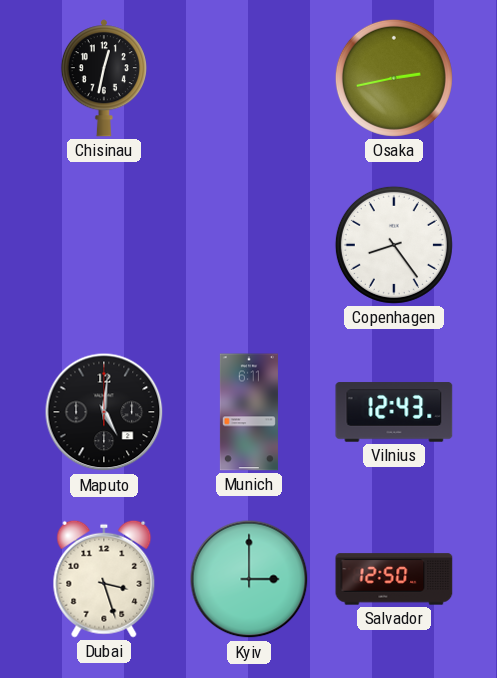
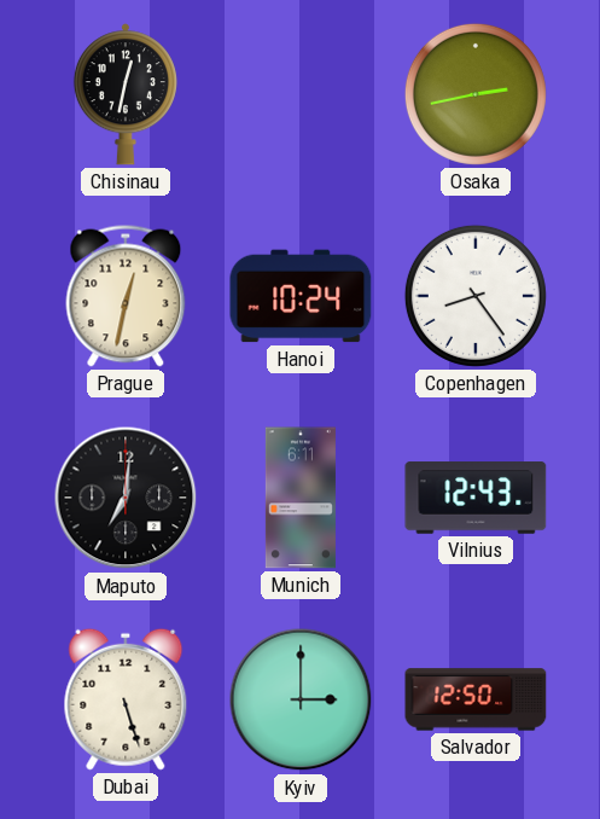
Prague: none -> 12:32
Hanoi: none -> 10:24
Maputo: 5:01 -> 7:01
Dubai: 3:27 -> 5:27
